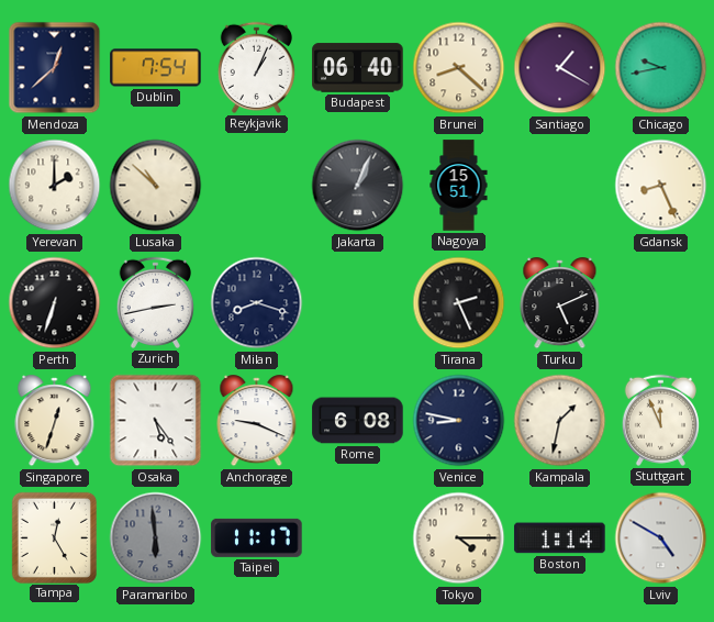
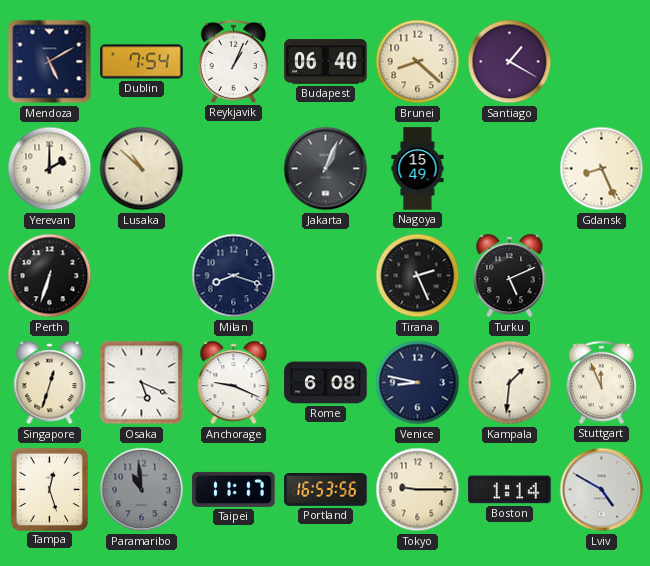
Mendoza: 12:38 -> 5:10
Chicago: 9:43 -> none
Nagoya: 15:51 -> 15:49
Zurich: 2:43 -> none
Osaka: 5:24 -> 5:19
Kampala: 1:32 -> 1:31
Tampa: 12:25 -> 12:27
Paramaribo: 5:59 -> 10:59
Portland: none -> 16:53
Tokyo: 4:15 -> 9:15
